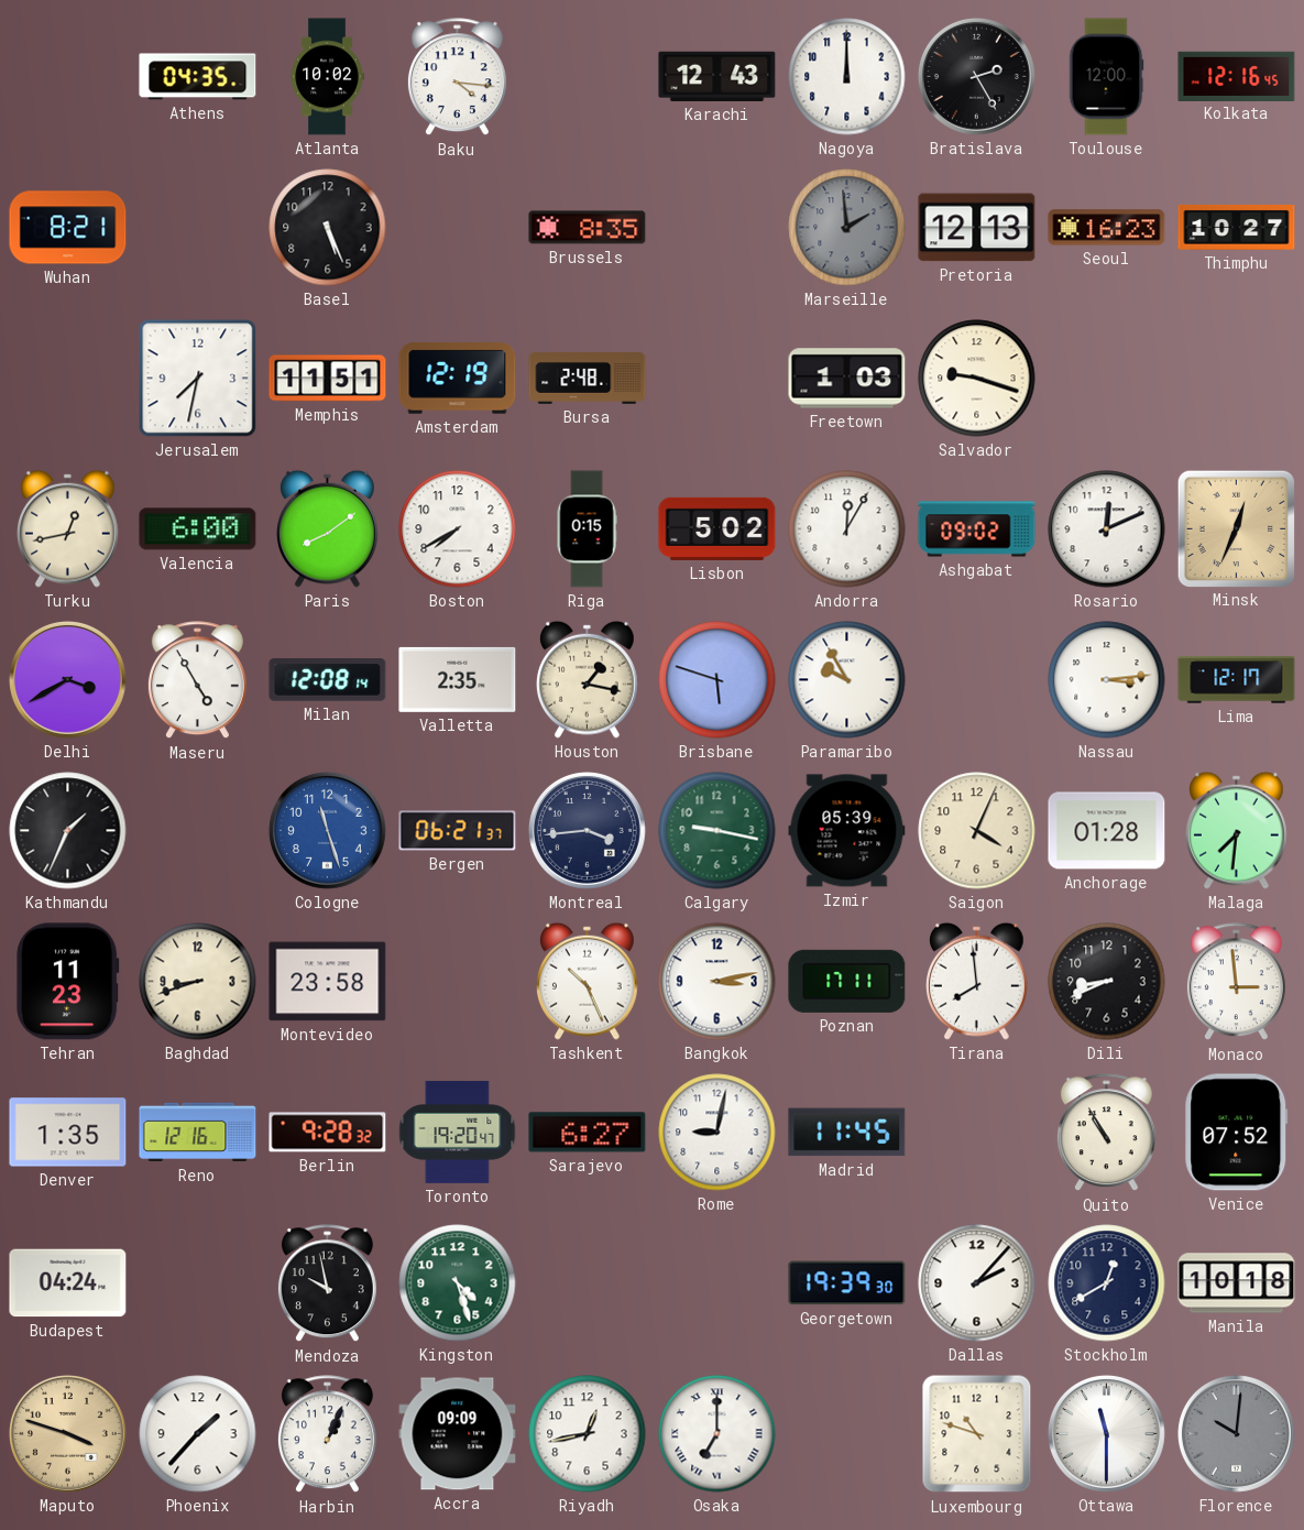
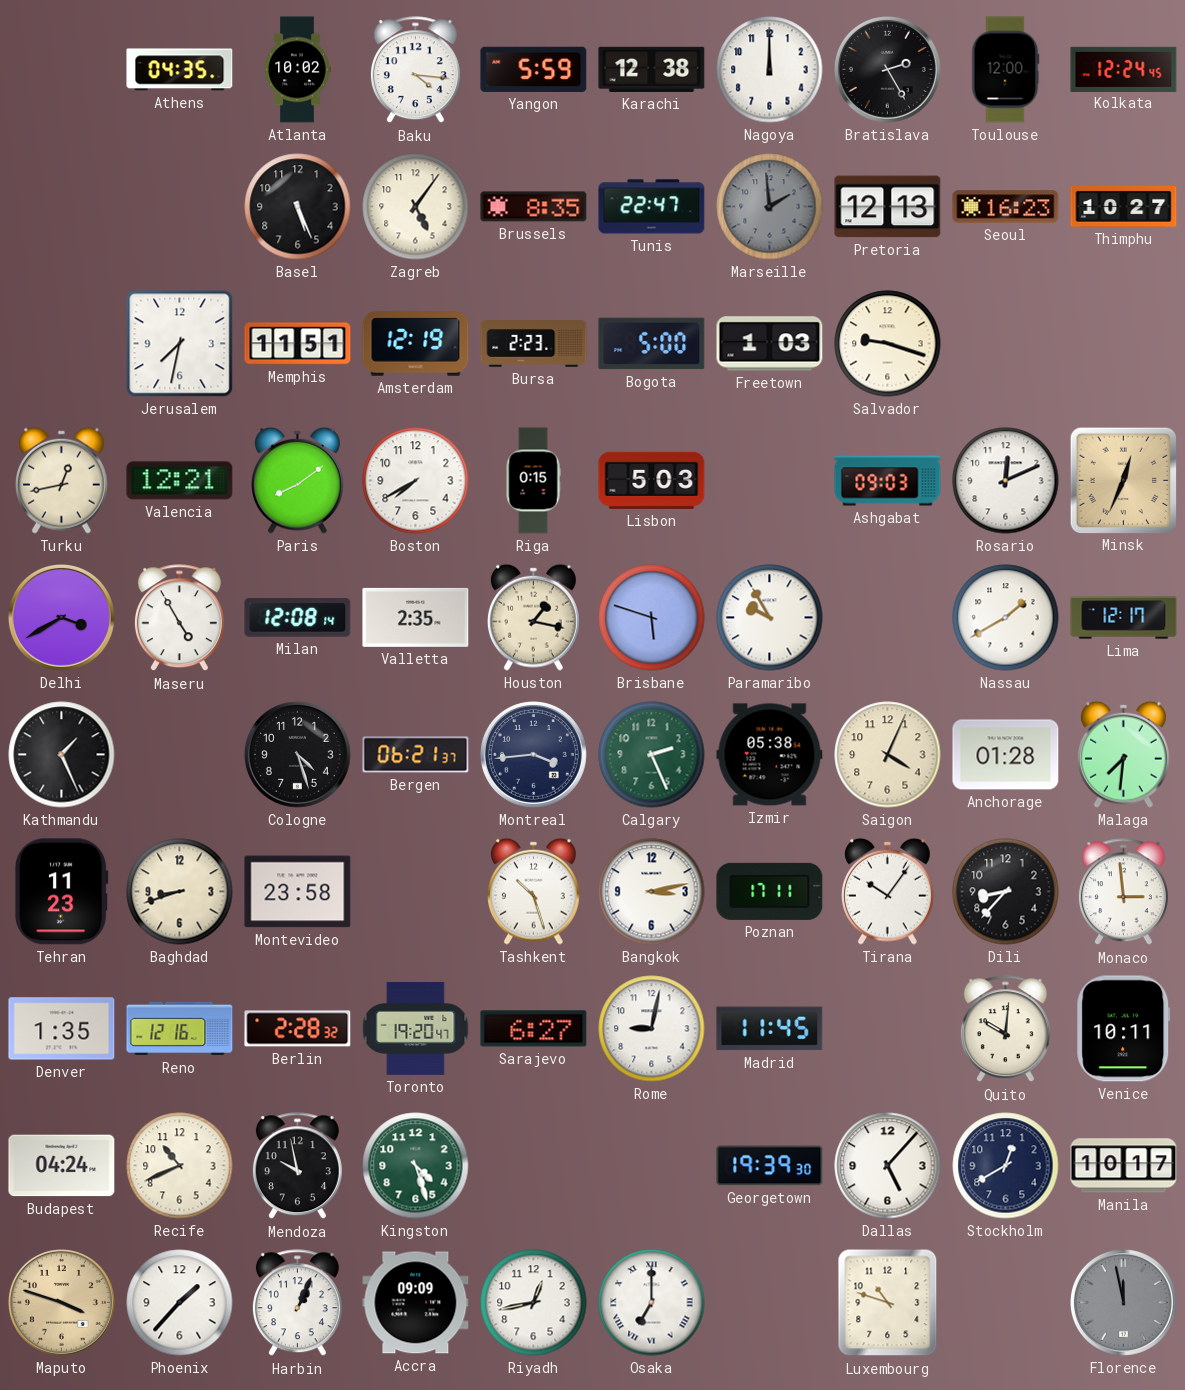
Yangon: none -> 5:59
Karachi: 12:43 -> 12:38
Kolkata: 12:16 -> 12:24
Wuhan: 8:21 -> none
Zagreb: none -> 5:06
Tunis: none -> 22:47
Bursa: 2:48 -> 2:23
Bogota: none -> 5:00
Valencia: 6:00 -> 12:21
Lisbon: 5:02 -> 5:03
Andorra: 12:05 -> none
Ashgabat: 09:02 -> 09:03
Nassau: 3:14 -> 1:40
Kathmandu: 1:34 -> 1:26
Cologne: 11:27 -> 4:27
Cologne dial: blue -> black
Calgary: 9:17 -> 2:26
Izmir: 05:39 -> 05:38
Tashkent: 10:26 -> 10:27
Tirana: 7:59 -> 10:06
Dili: 8:41 -> 8:37
Berlin: 9:28 -> 2:28
Quito: 10:55 -> 10:01
Venice: 07:52 -> 10:11
Recife: none -> 10:41
Dallas: 2:07 -> 5:07
Manila: 10:18 -> 10:17
Ottawa: 11:30 -> none
Florence: 10:01 -> 11:58
